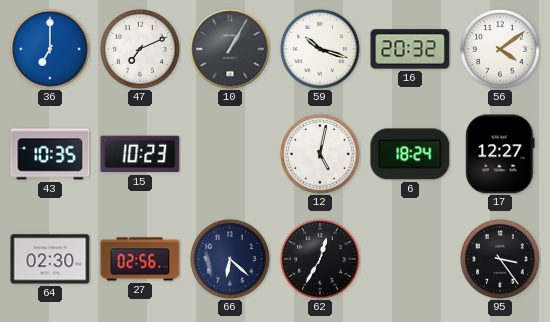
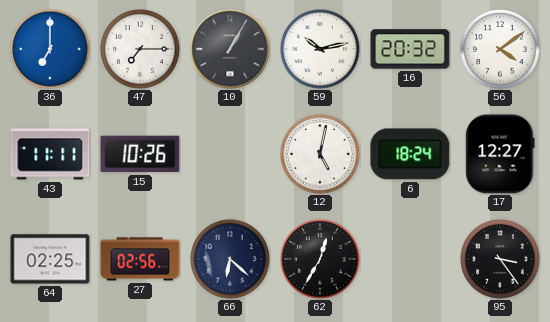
47: 7:11 -> 7:15
59: 10:18 -> 10:13
43: 10:35 -> 11:11
15: 10:23 -> 10:26
64: 02:30 -> 02:25
